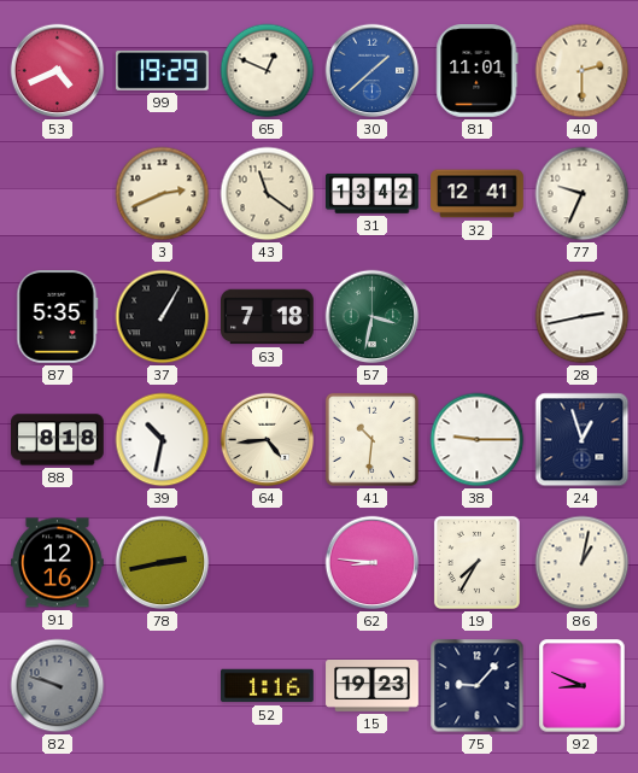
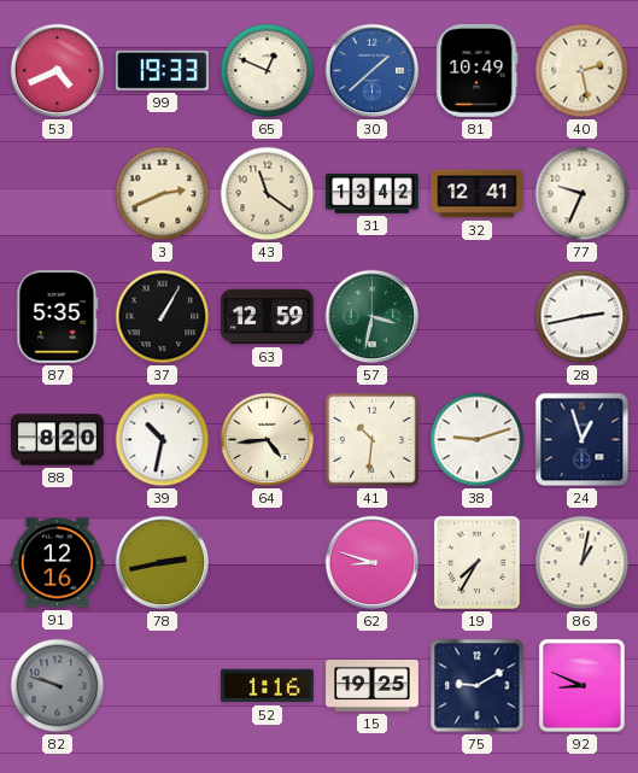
99: 19:29 -> 19:33
81: 11:01 -> 10:49
40: 2:30 -> 2:28
63: 7:18 -> 12:59
88: 8:18 -> 8:20
38: 9:15 -> 9:12
62: 8:46 -> 8:48
15: 19:23 -> 19:25
75: 9:07 -> 9:10
